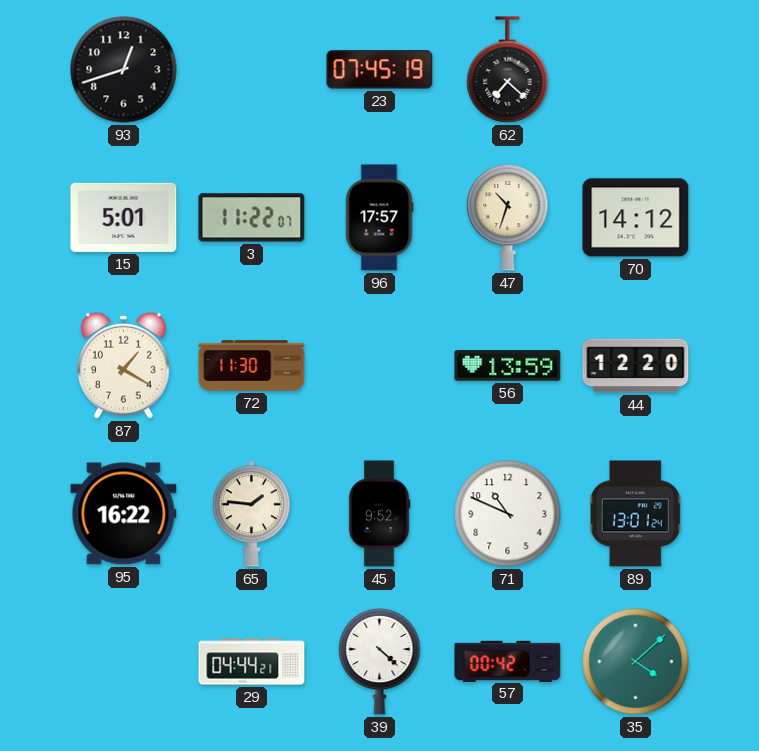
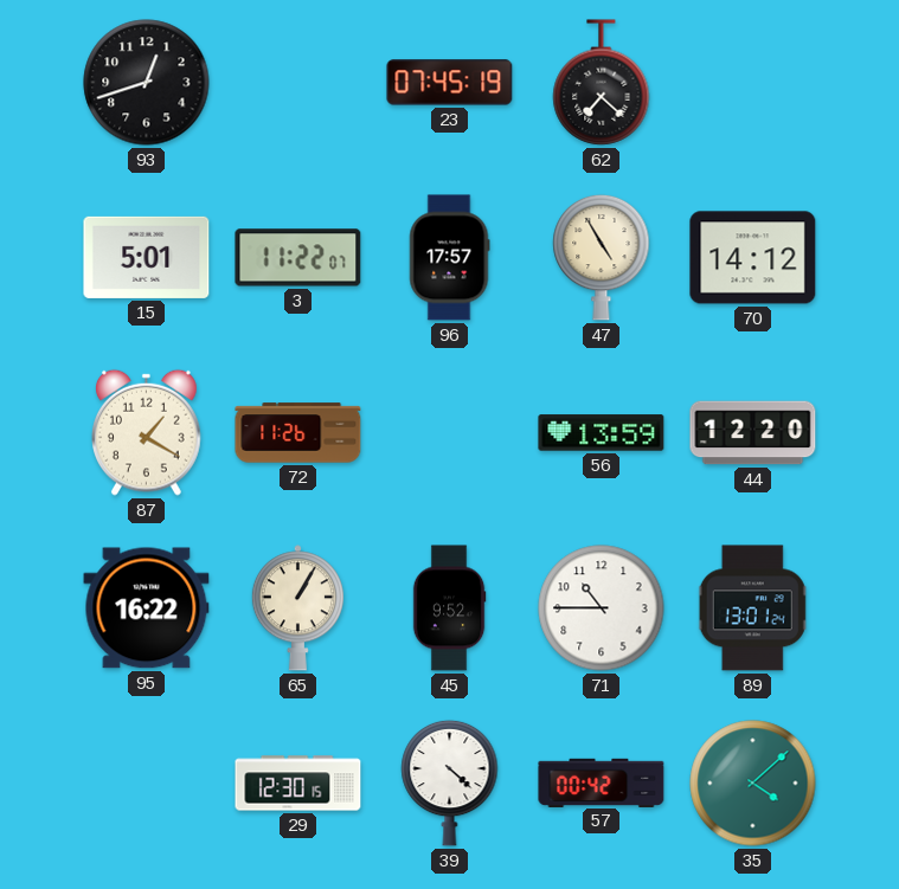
47: 10:33 -> 4:55
72: 11:30 -> 11:26
65: 1:46 -> 1:05
71: 10:49 -> 10:45
29: 04:44 -> 12:30
